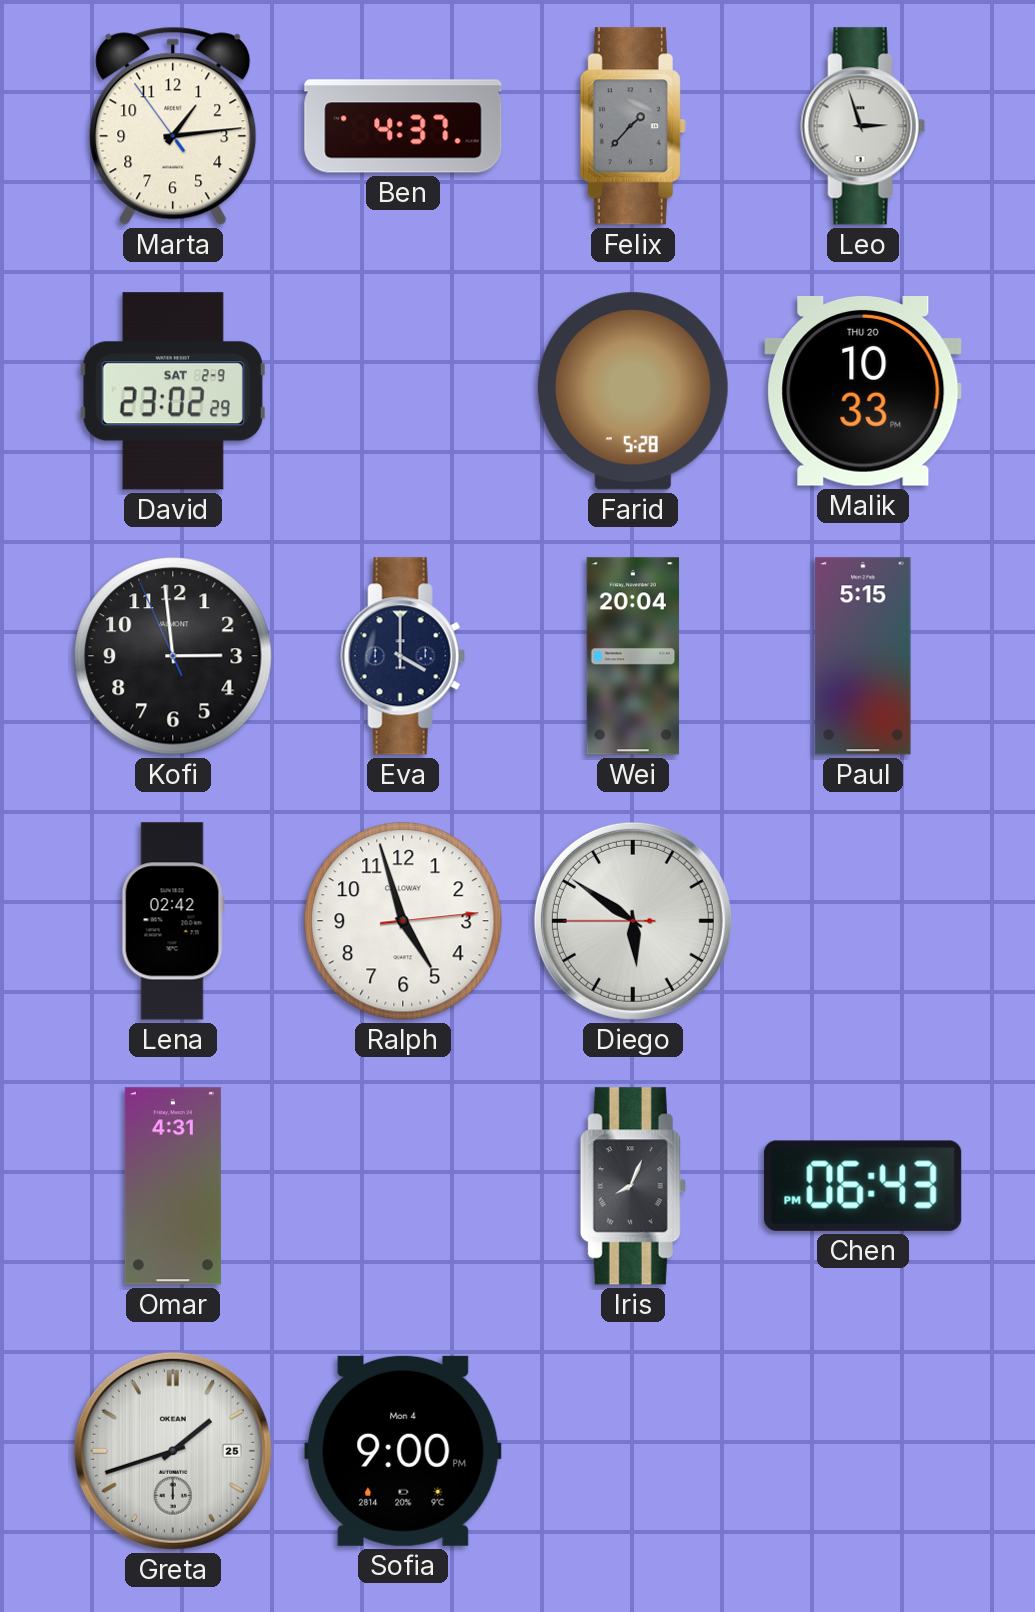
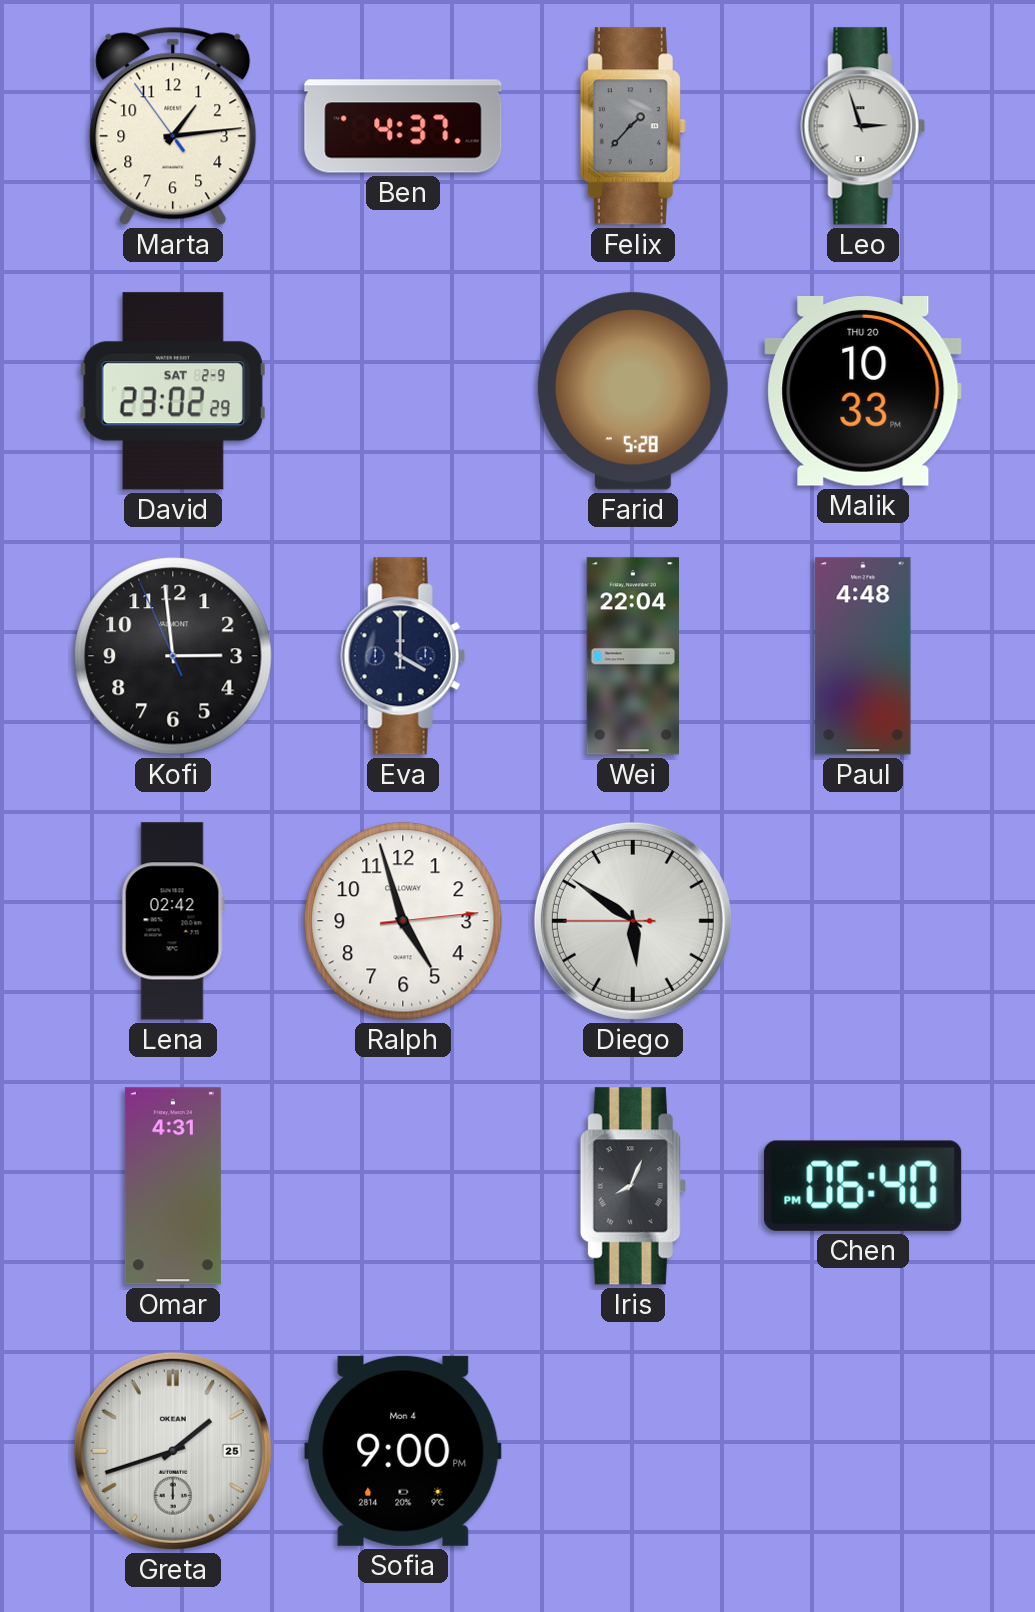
Wei: 20:04 -> 22:04
Paul: 5:15 -> 4:48
Chen: 06:43 -> 06:40
